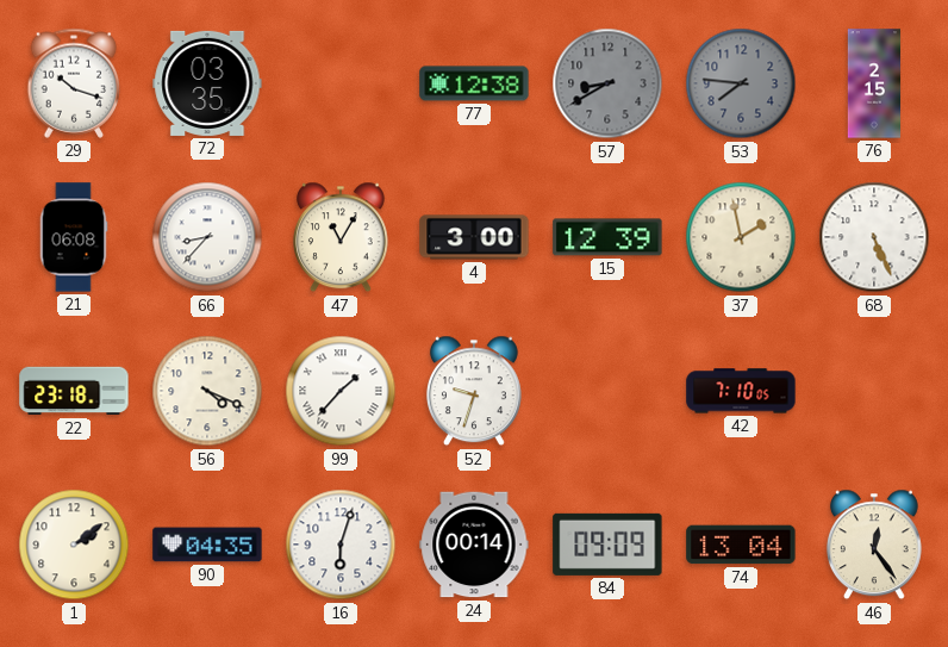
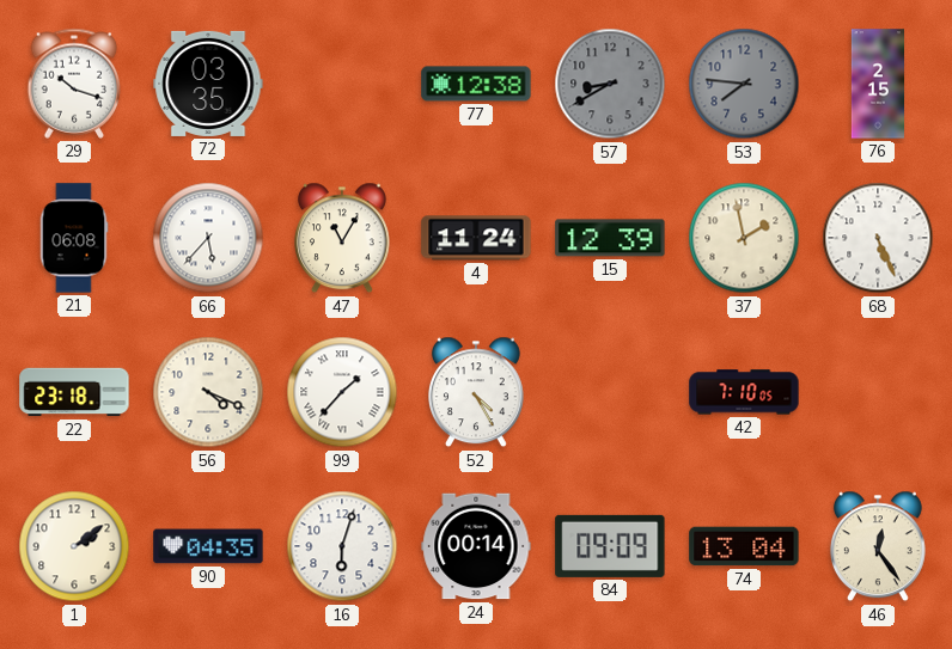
66: 8:37 -> 5:37
4: 3:00 -> 11:24
52: 9:33 -> 4:25
